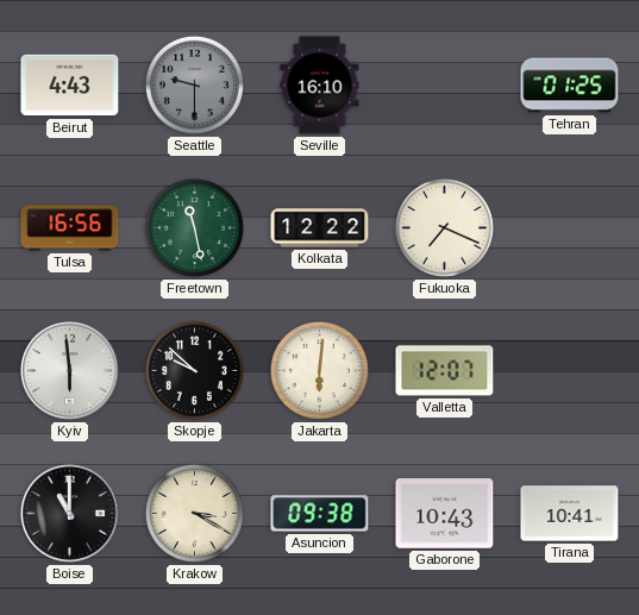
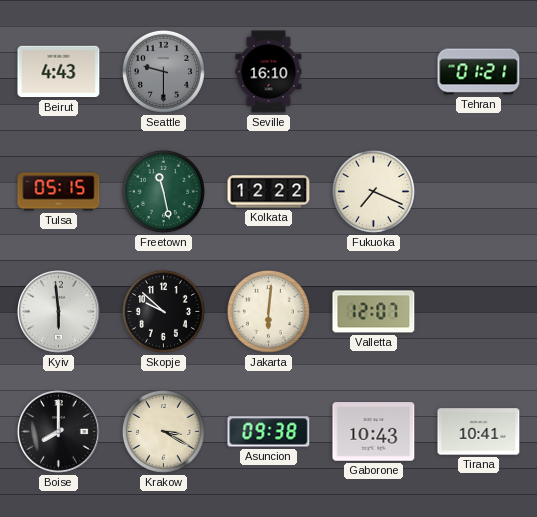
Tehran: 01:25 -> 01:21
Tulsa: 16:56 -> 05:15
Boise: 11:00 -> 8:00
